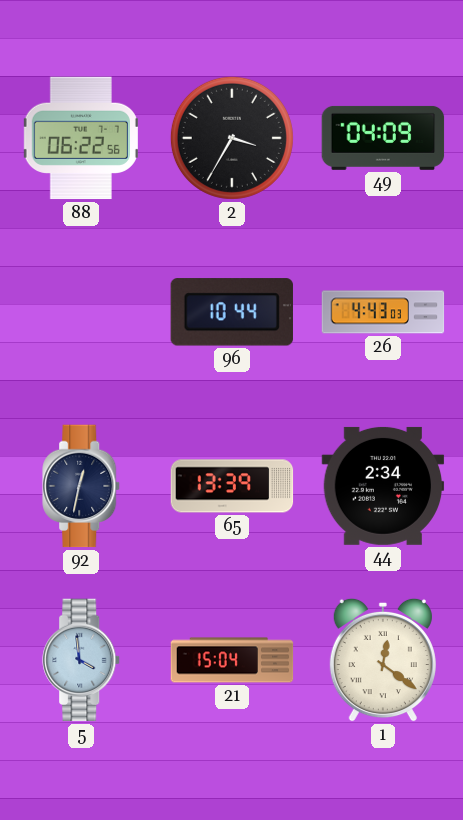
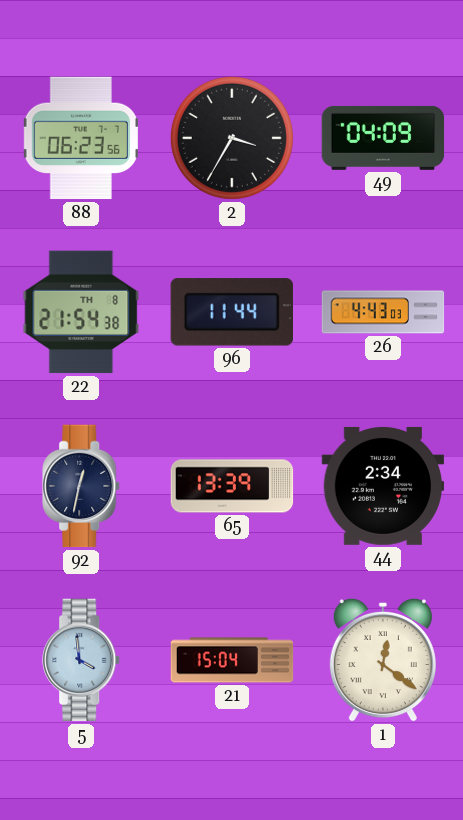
88: 06:22 -> 06:23
22: none -> 21:54
96: 10:44 -> 11:44
